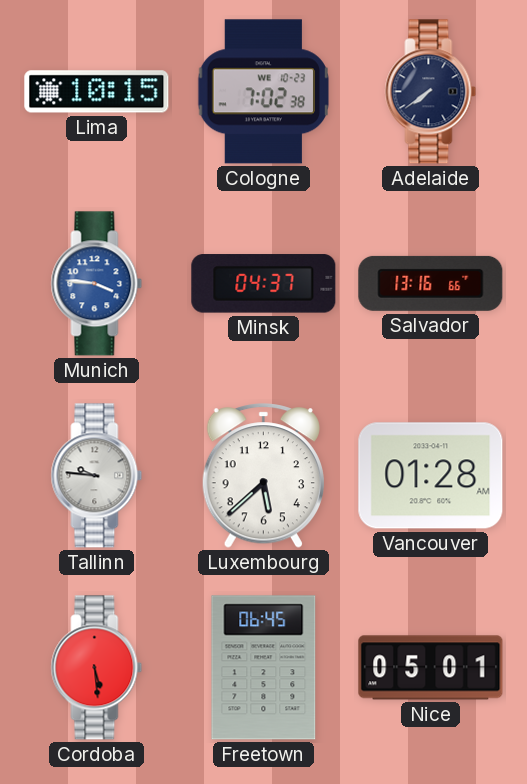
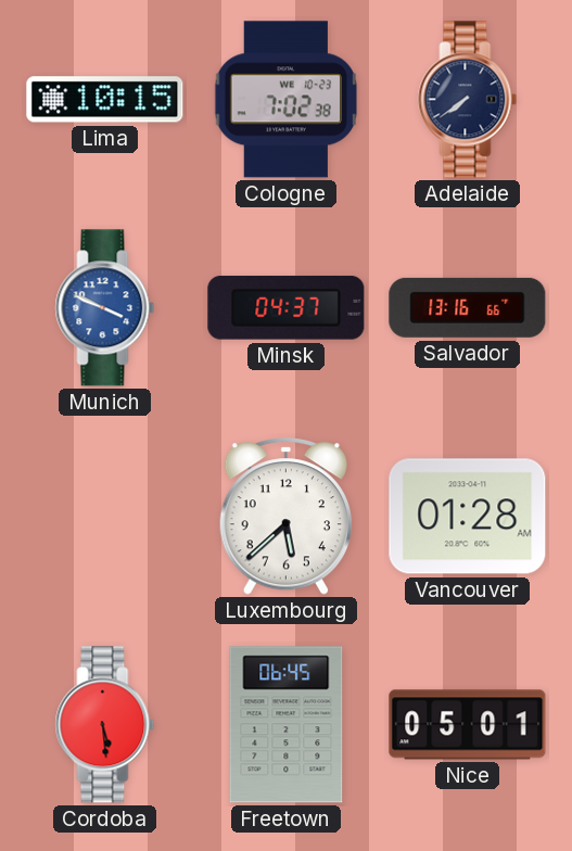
Munich: 3:46 -> 3:49
Tallinn: 9:46 -> none
